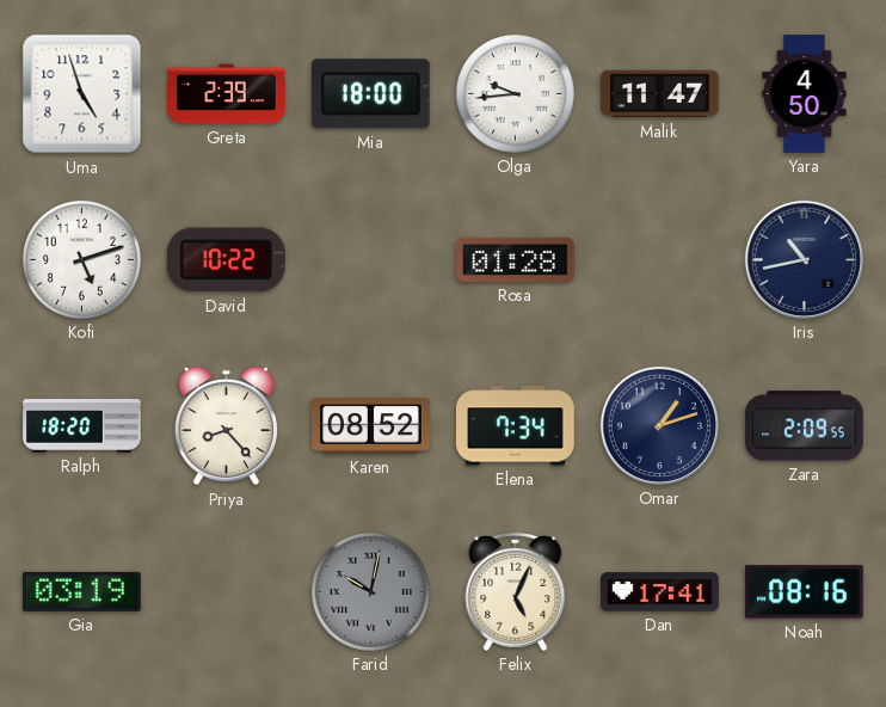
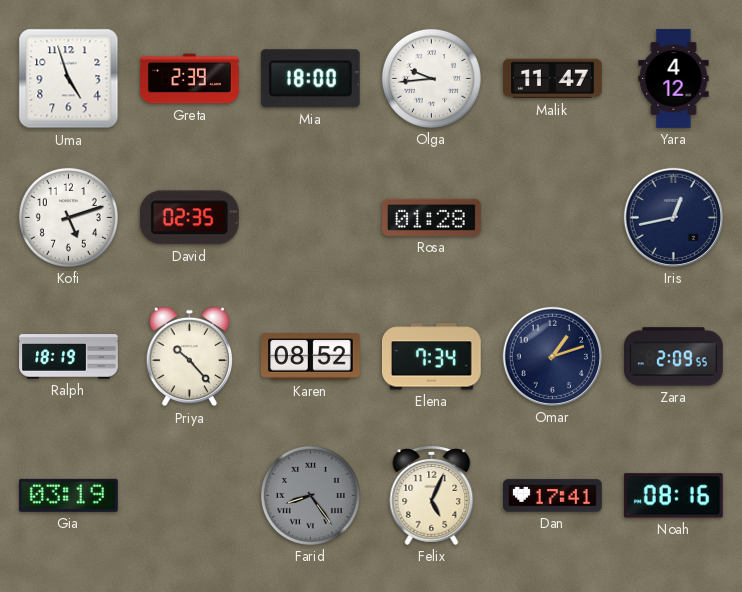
Yara: 4:50 -> 4:12
David: 10:22 -> 02:35
Iris: 10:43 -> 12:43
Ralph: 18:20 -> 18:19
Priya: 8:23 -> 10:23
Farid: 10:02 -> 8:24
